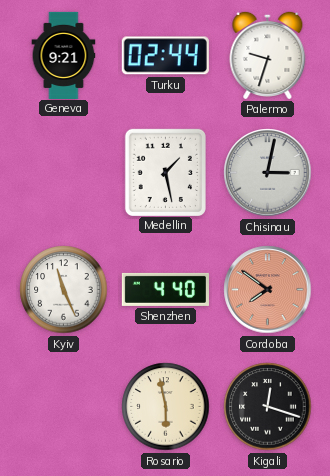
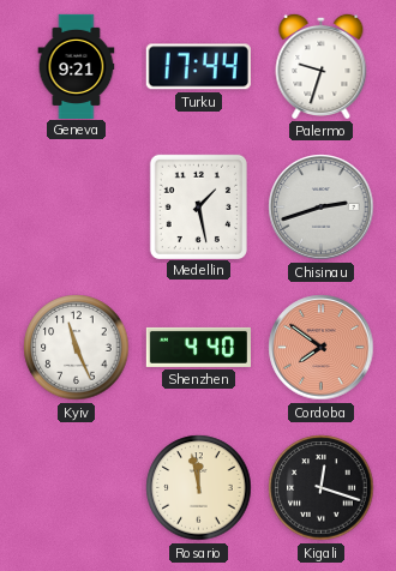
Turku: 02:44 -> 17:44
Chisinau: 3:02 -> 2:42
Rosario: 5:58 -> 11:58
